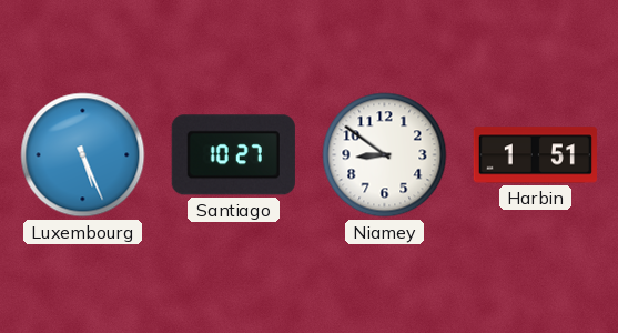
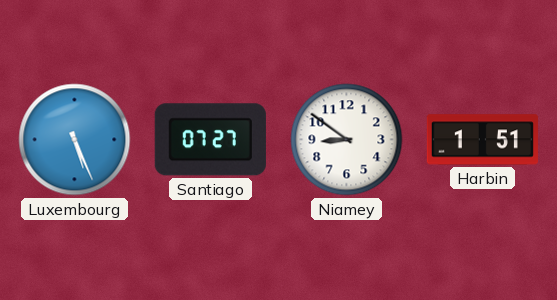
Santiago: 10:27 -> 07:27
